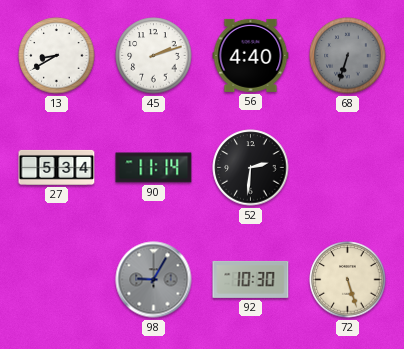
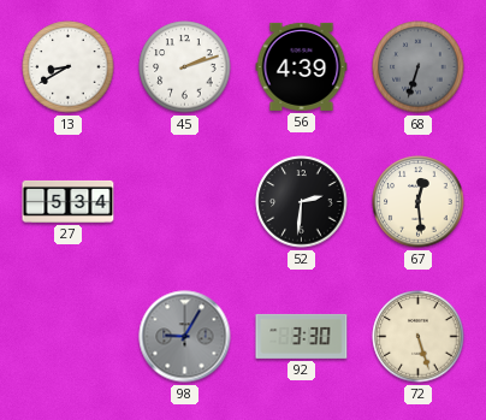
56: 4:40 -> 4:39
90: 11:14 -> none
67: none -> 12:29
92: 10:30 -> 3:30
